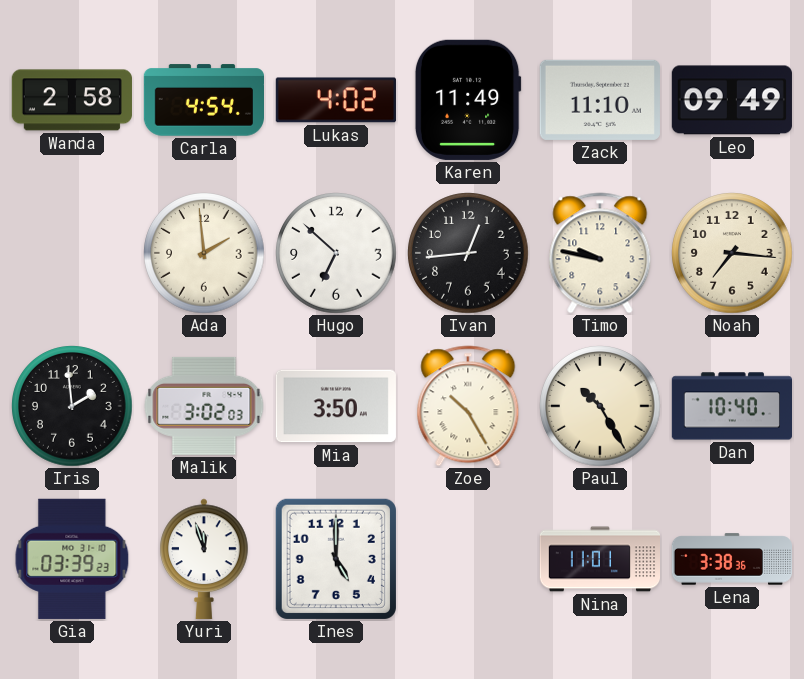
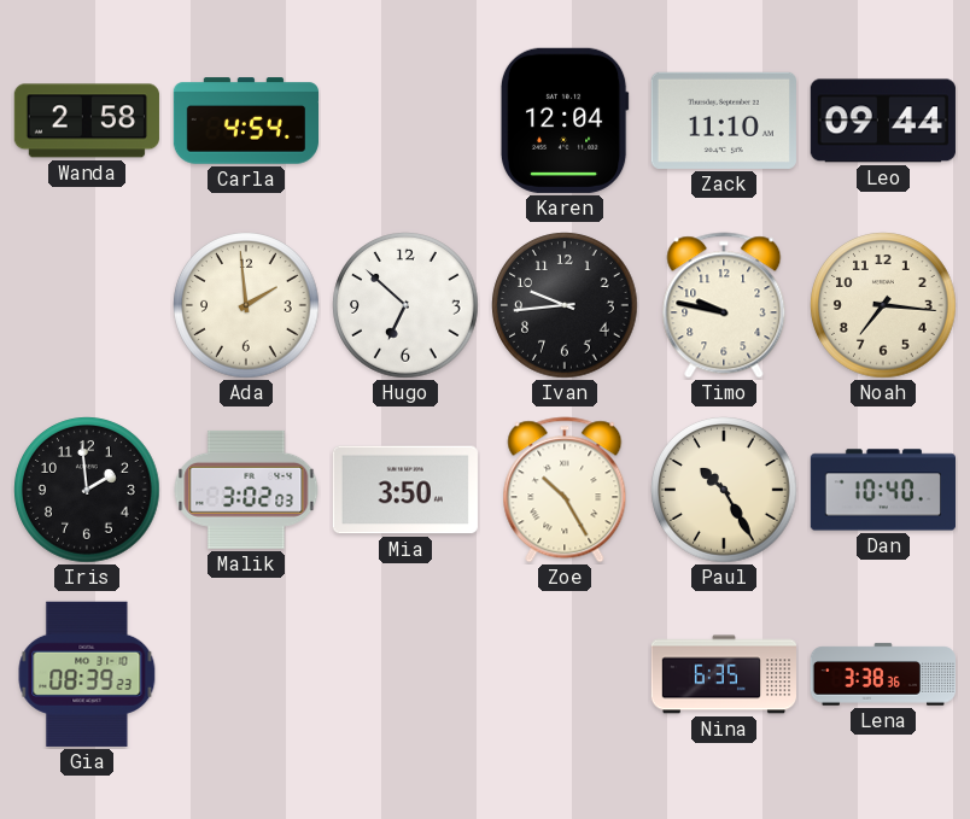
Lukas: 4:02 -> none
Karen: 11:49 -> 12:04
Leo: 09:49 -> 09:44
Ivan: 12:44 -> 9:44
Gia: 03:39 -> 08:39
Yuri: 11:57 -> none
Ines: 5:00 -> none
Nina: 11:01 -> 6:35
